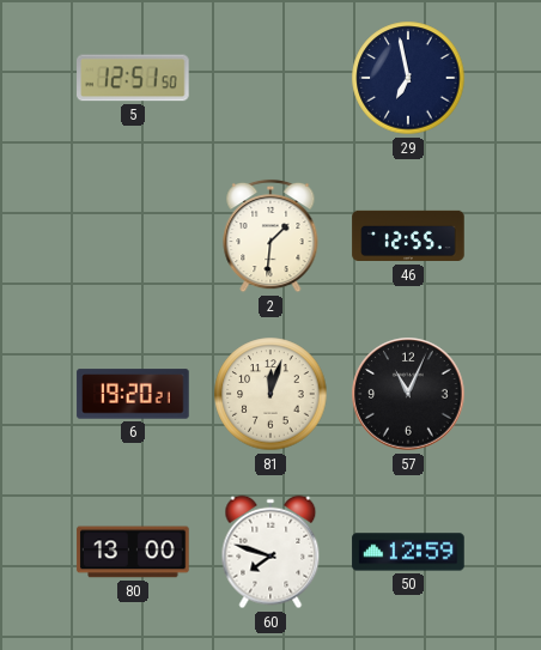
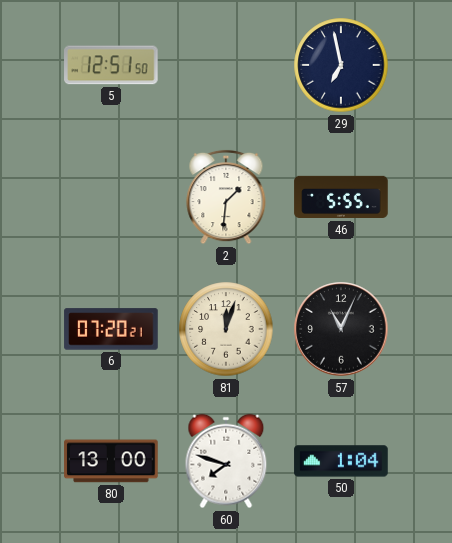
46: 12:55 -> 5:55
6: 19:20 -> 07:20
50: 12:59 -> 1:04
